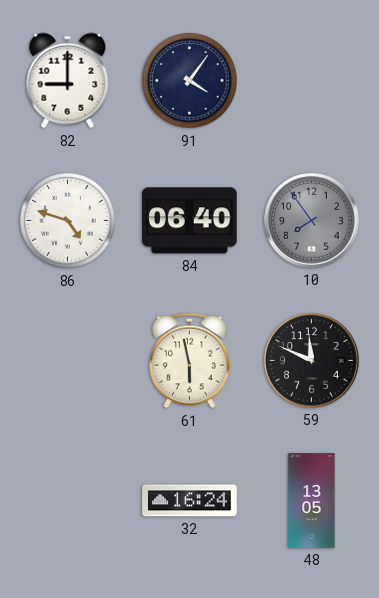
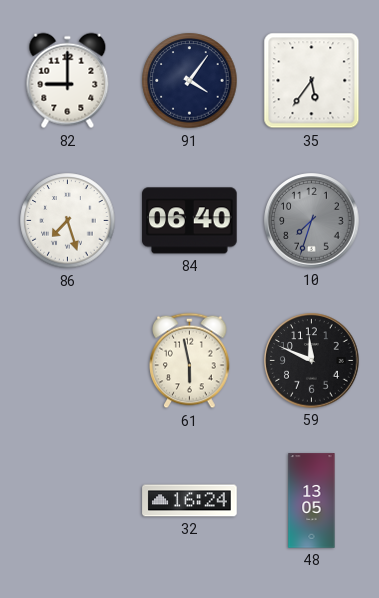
35: none -> 5:36
86: 4:48 -> 7:27
10: 7:54 -> 7:33
